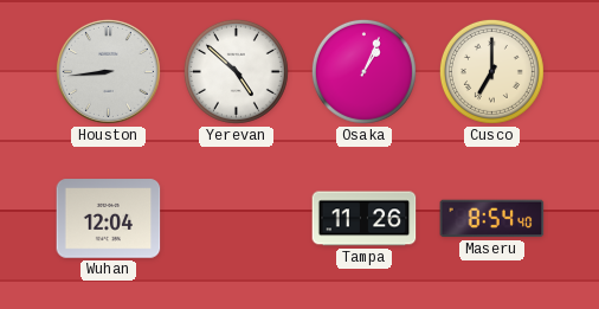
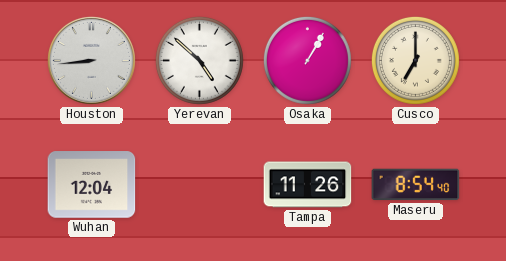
Osaka: 1:04 -> 1:05
